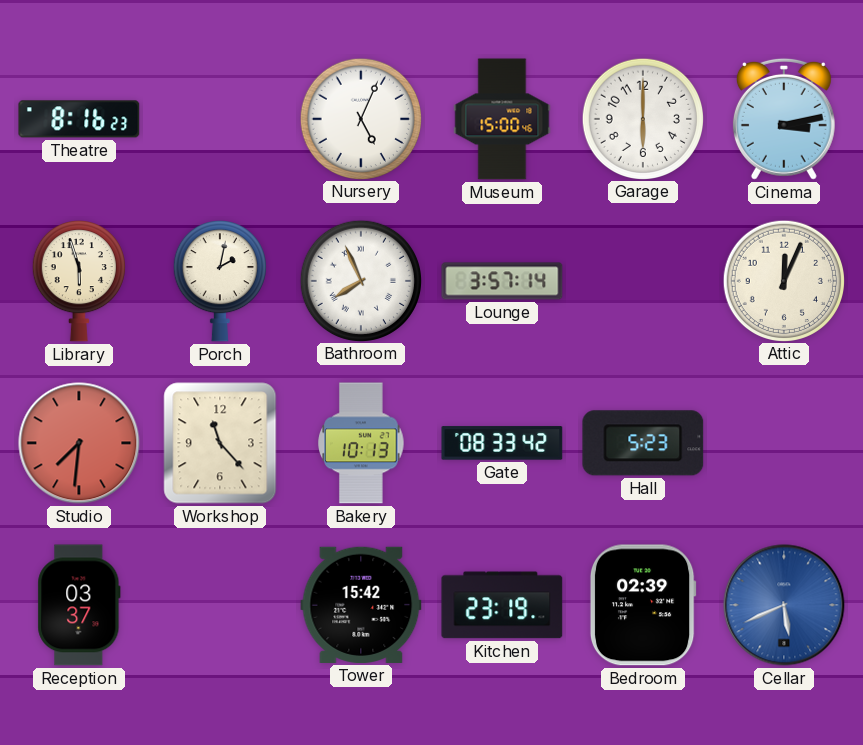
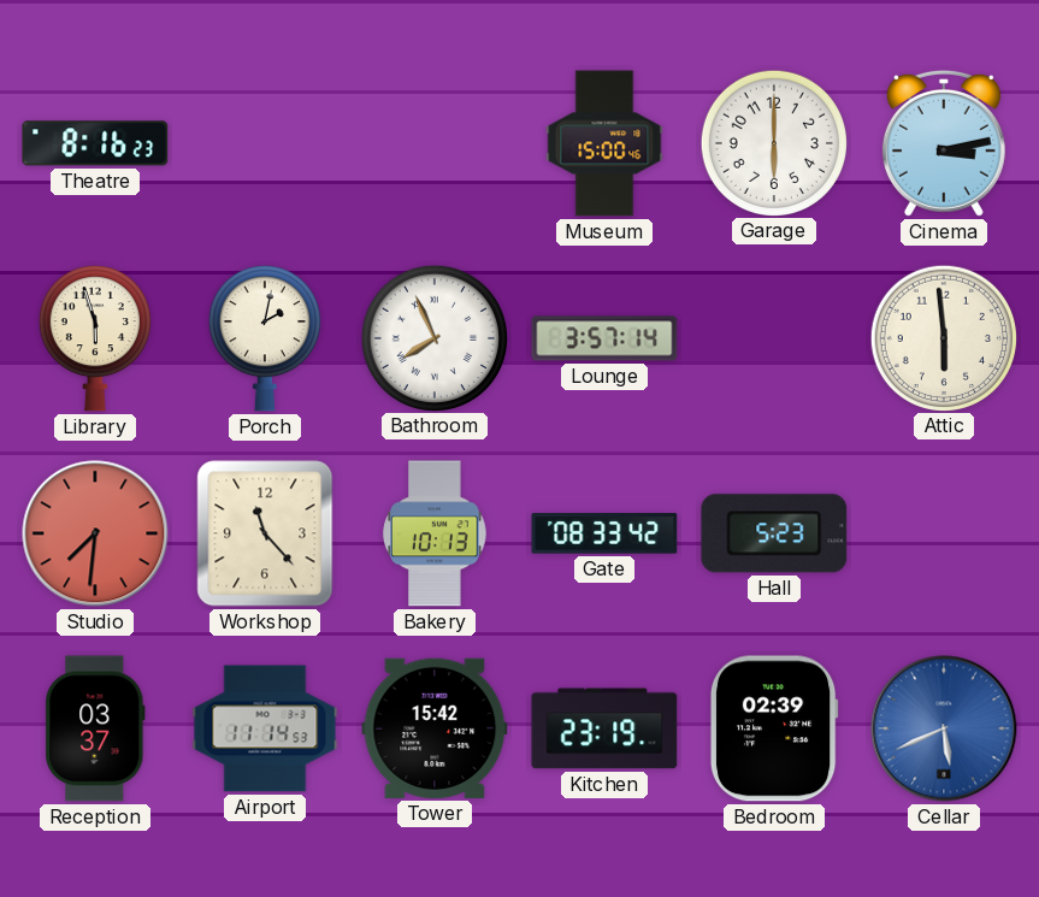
Nursery: 5:04 -> none
Attic: 12:04 -> 5:59
Airport: none -> 11:14
